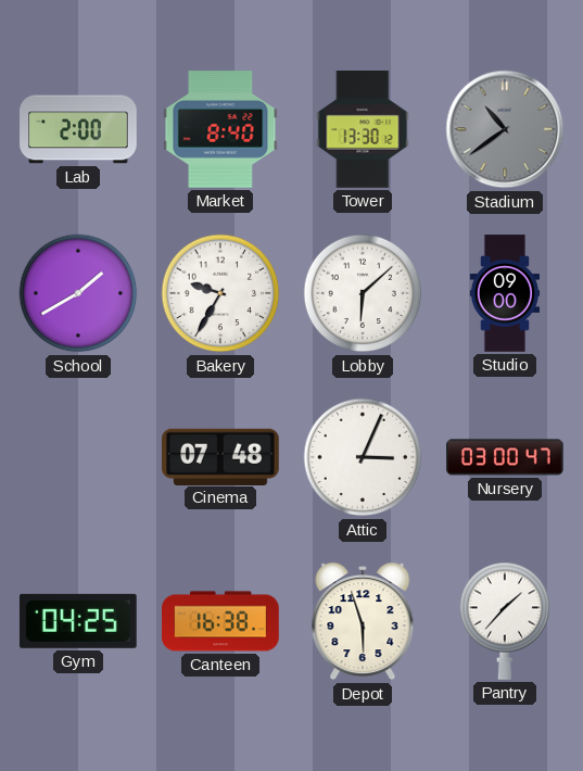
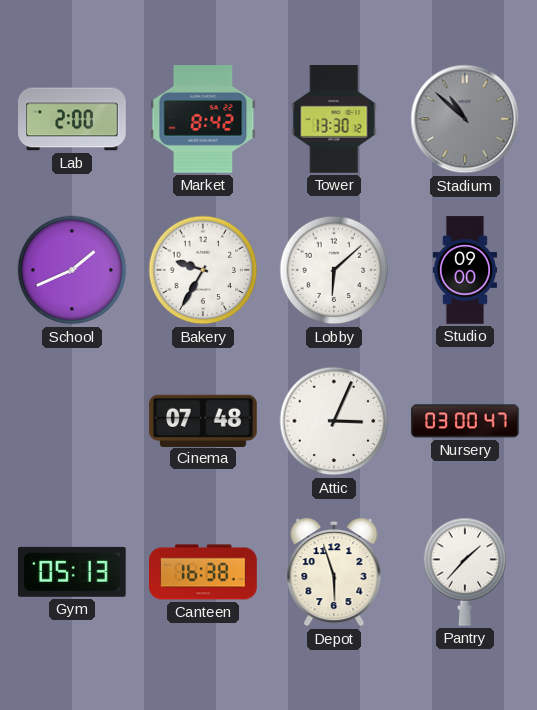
Market: 8:40 -> 8:42
Stadium: 10:39 -> 10:52
School: 1:40 -> 1:41
Gym: 04:25 -> 05:13
